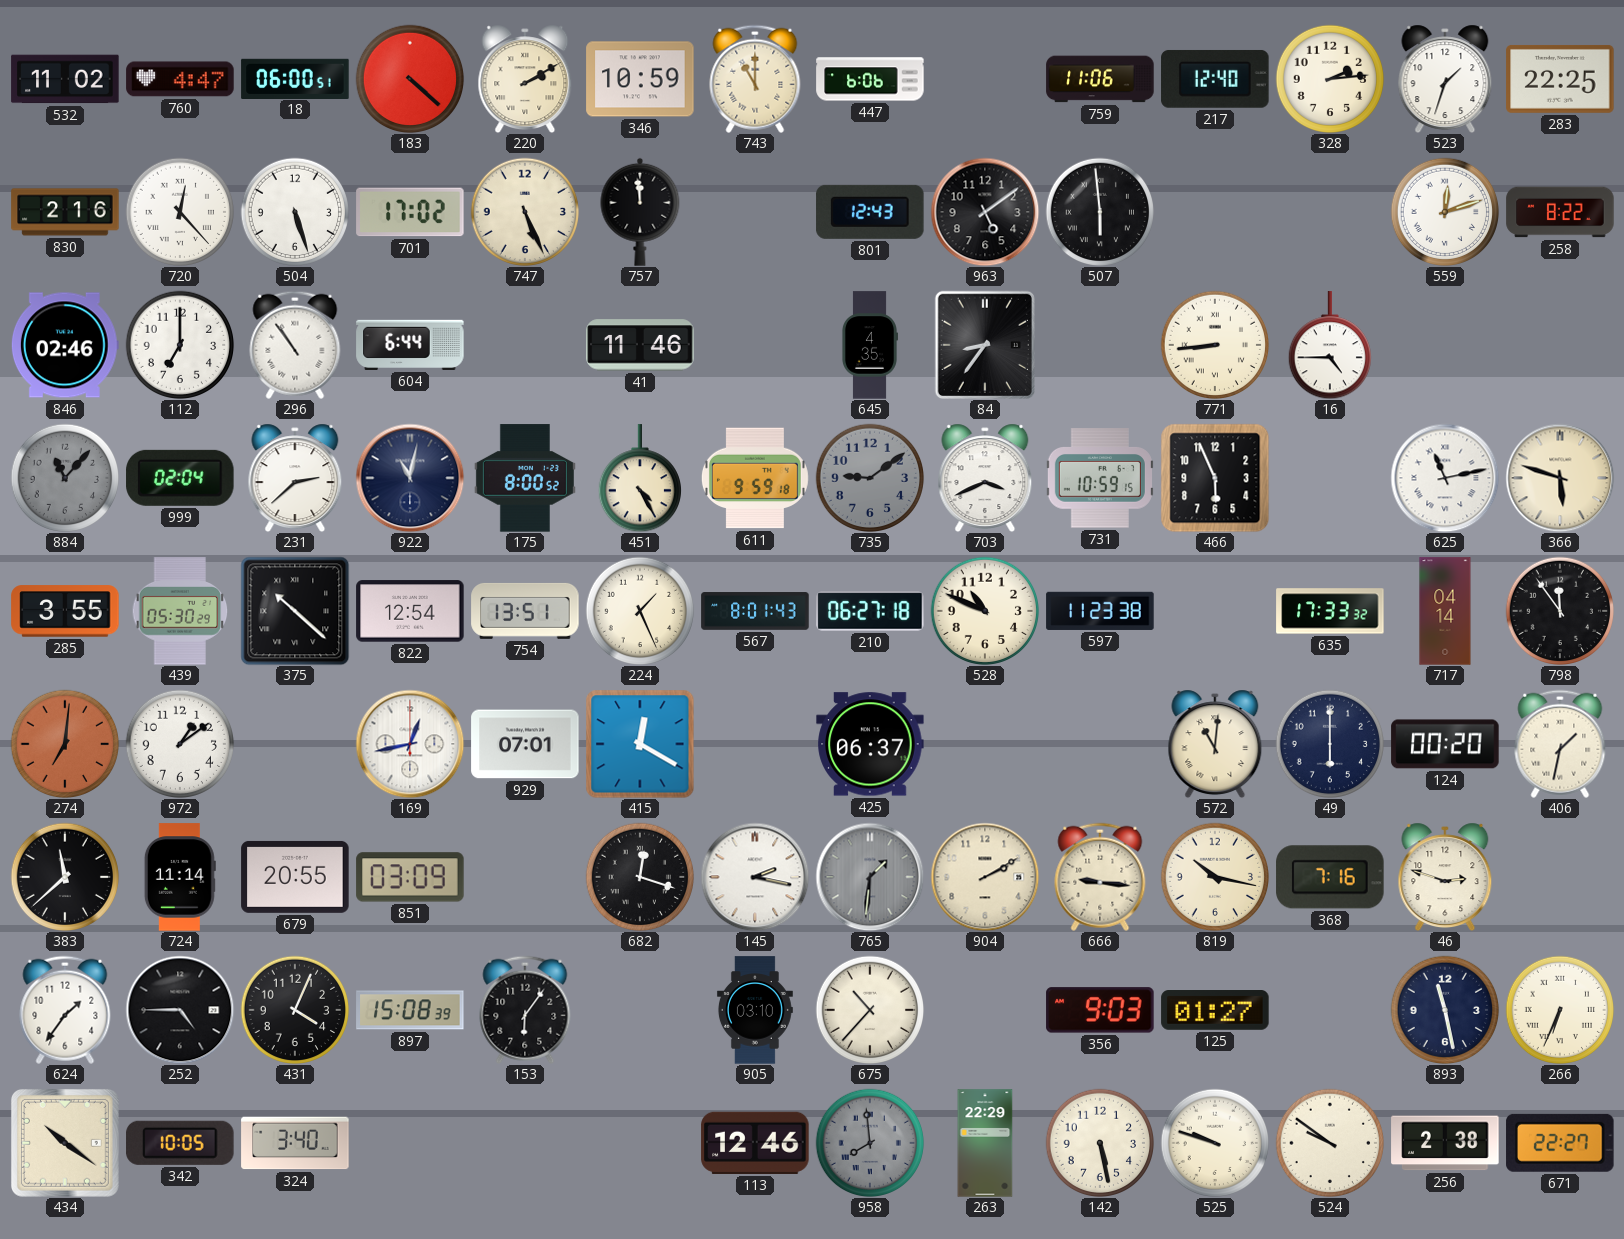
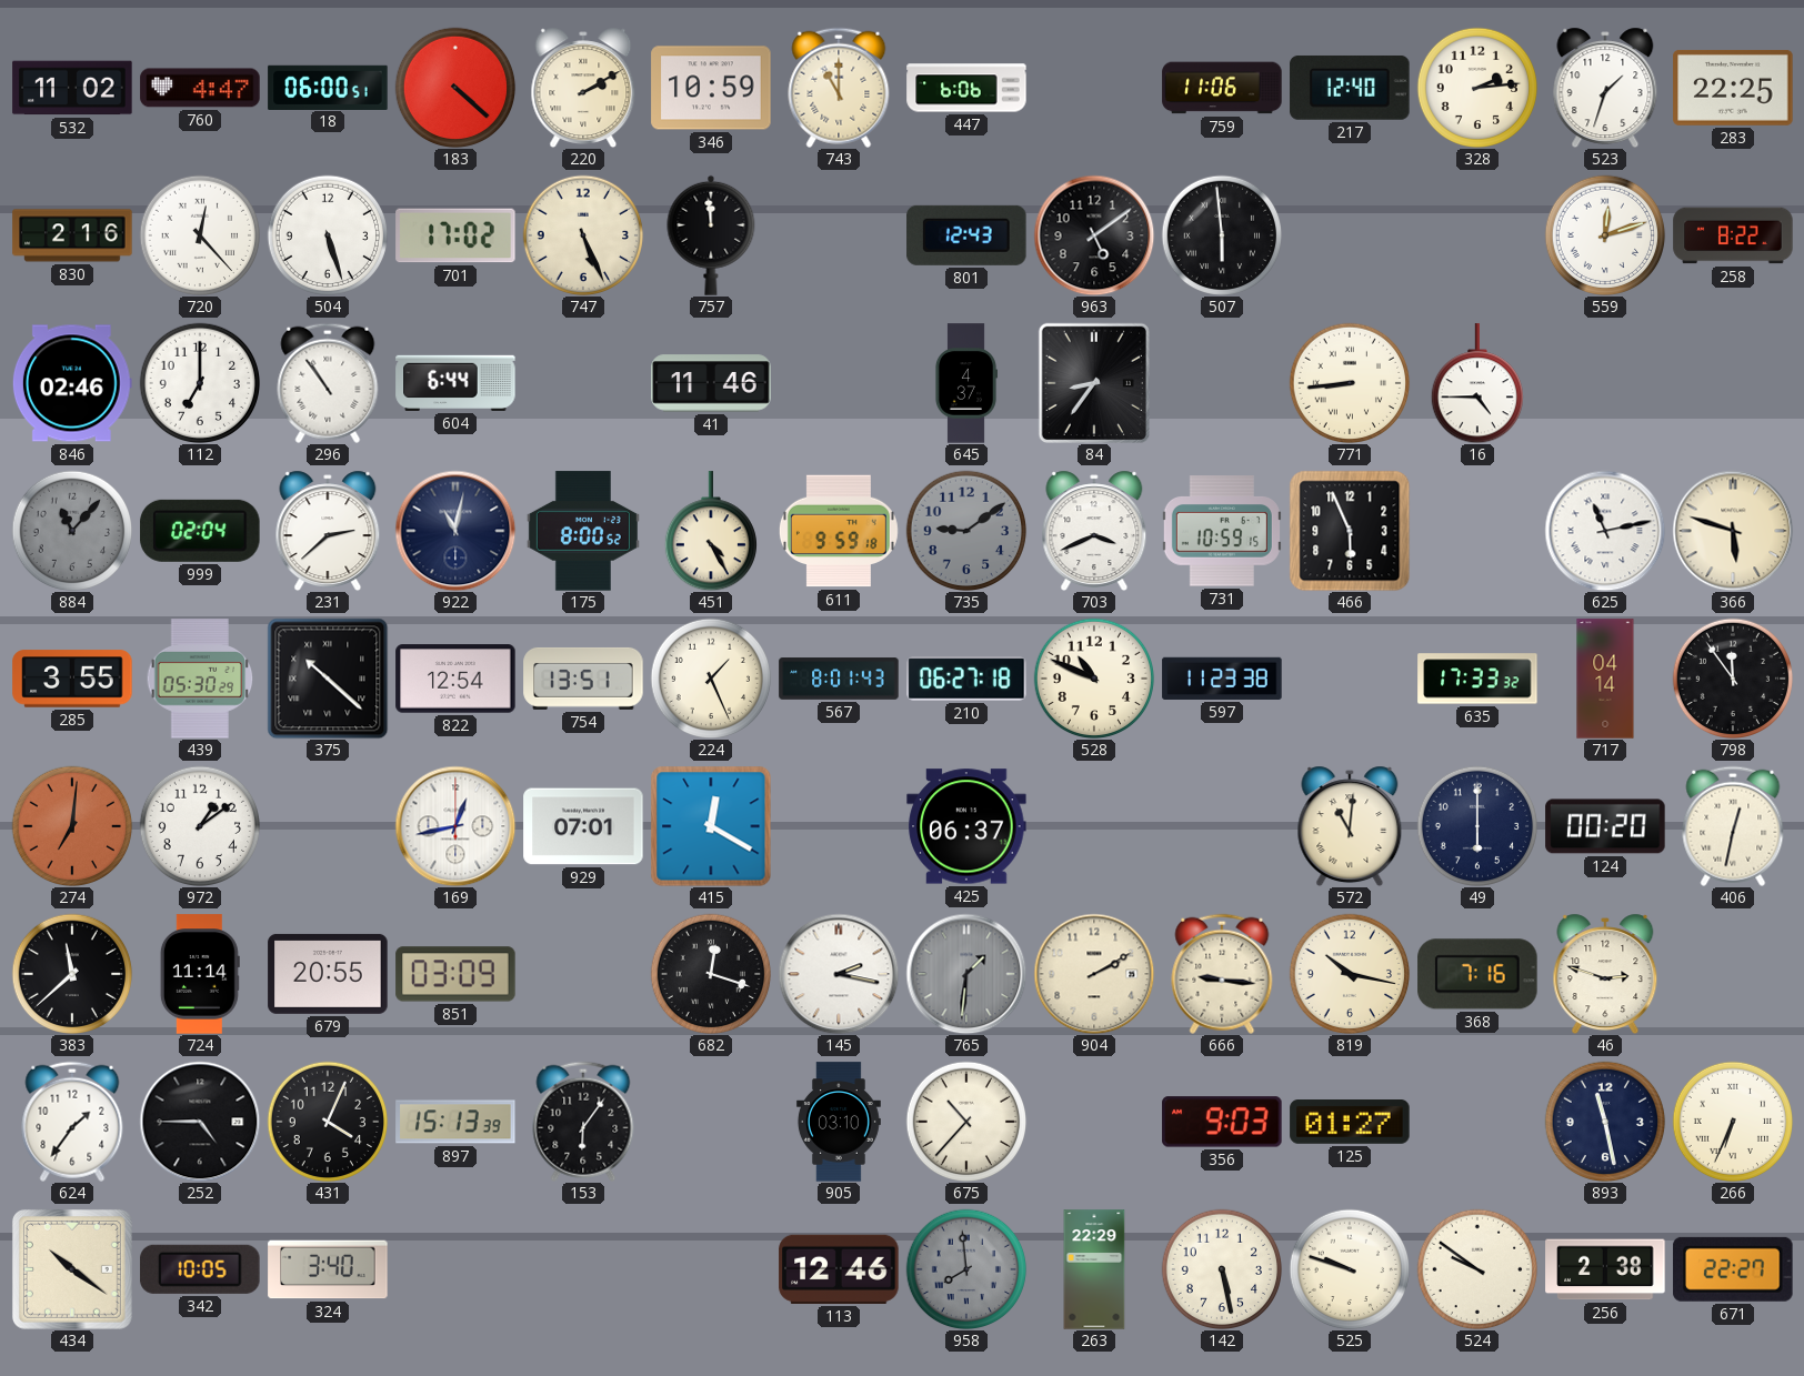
645: 4:35 -> 4:37
406: 1:32 -> 12:32
897: 15:08 -> 15:13
